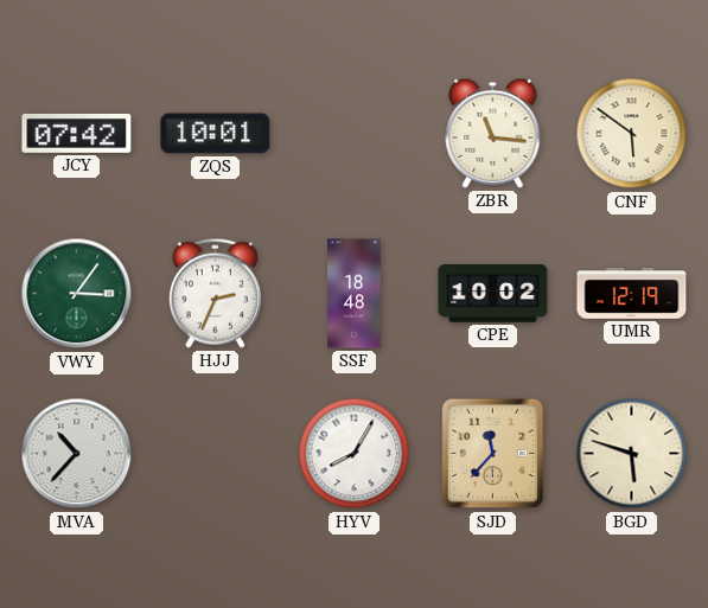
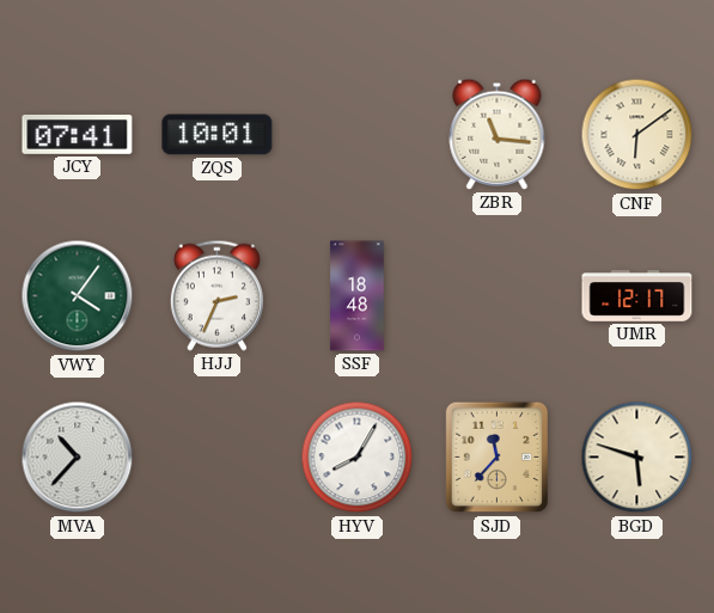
JCY: 07:42 -> 07:41
CNF: 5:51 -> 6:09
VWY: 3:06 -> 4:06
CPE: 10:02 -> none
UMR: 12:19 -> 12:17
